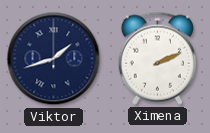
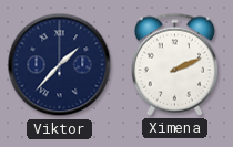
Viktor: 1:42 -> 1:37
